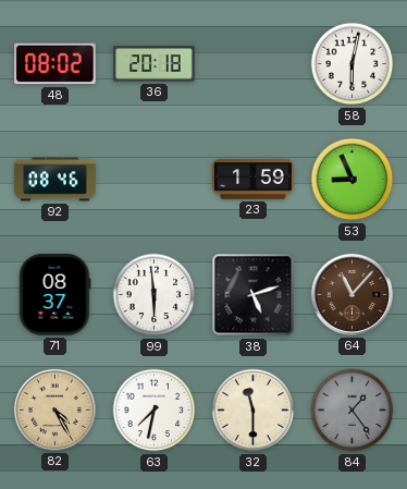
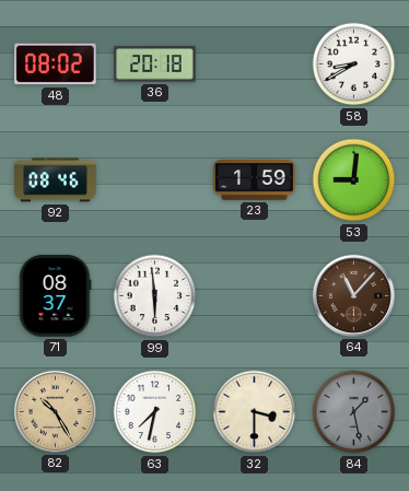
58: 6:02 -> 8:40
53: 8:56 -> 9:01
38: 5:12 -> none
82: 4:25 -> 10:25
32: 11:30 -> 3:30
84: 1:24 -> 1:28
